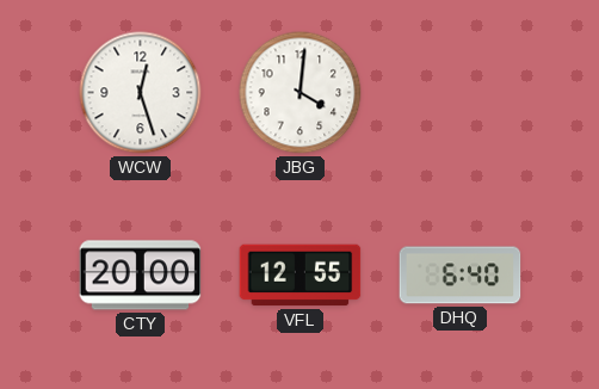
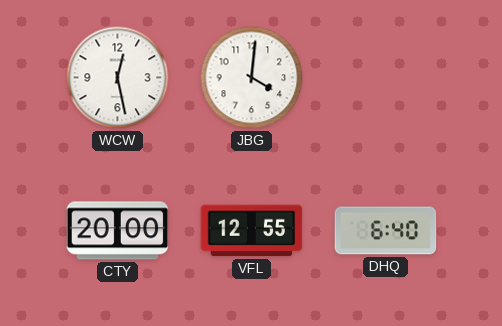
WCW: 12:27 -> 12:28
